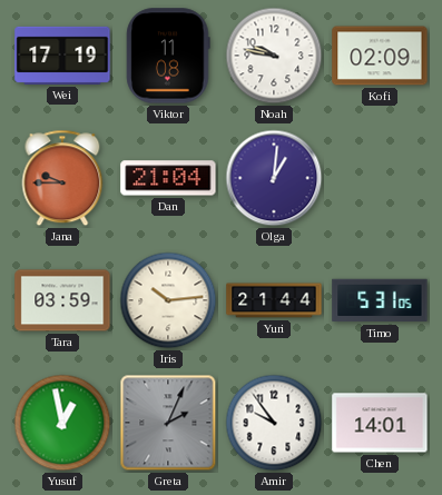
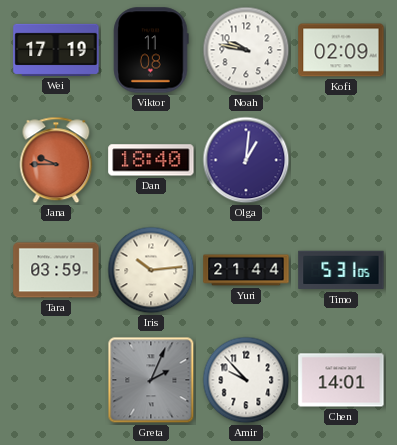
Dan: 21:04 -> 18:40
Yusuf: 12:58 -> none
Amir: 9:54 -> 9:53
